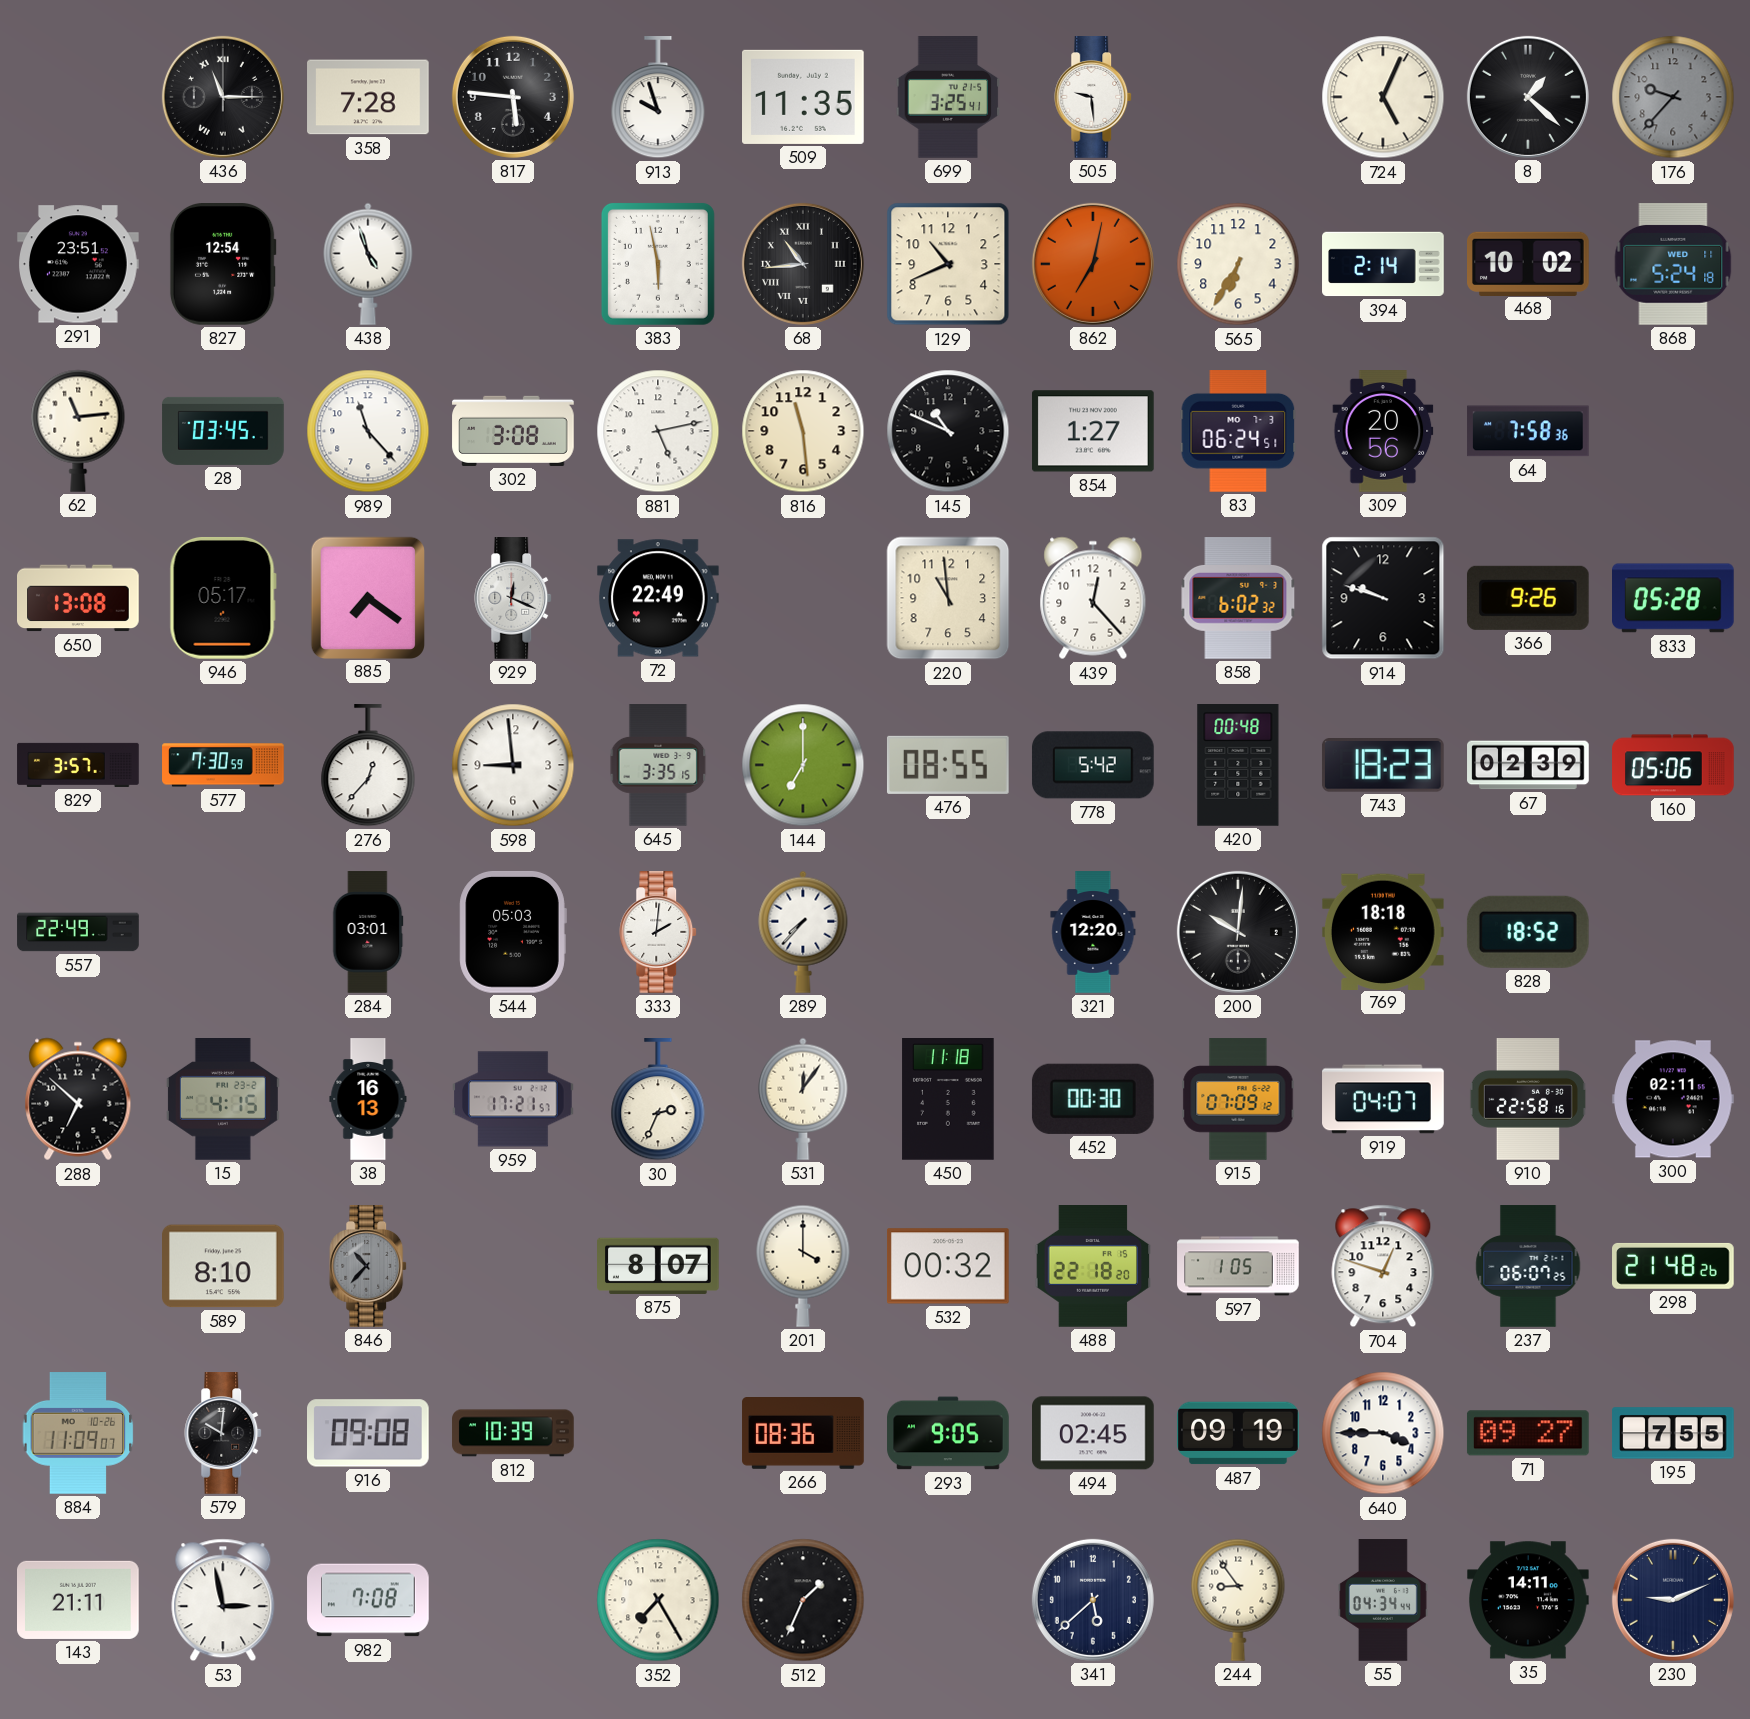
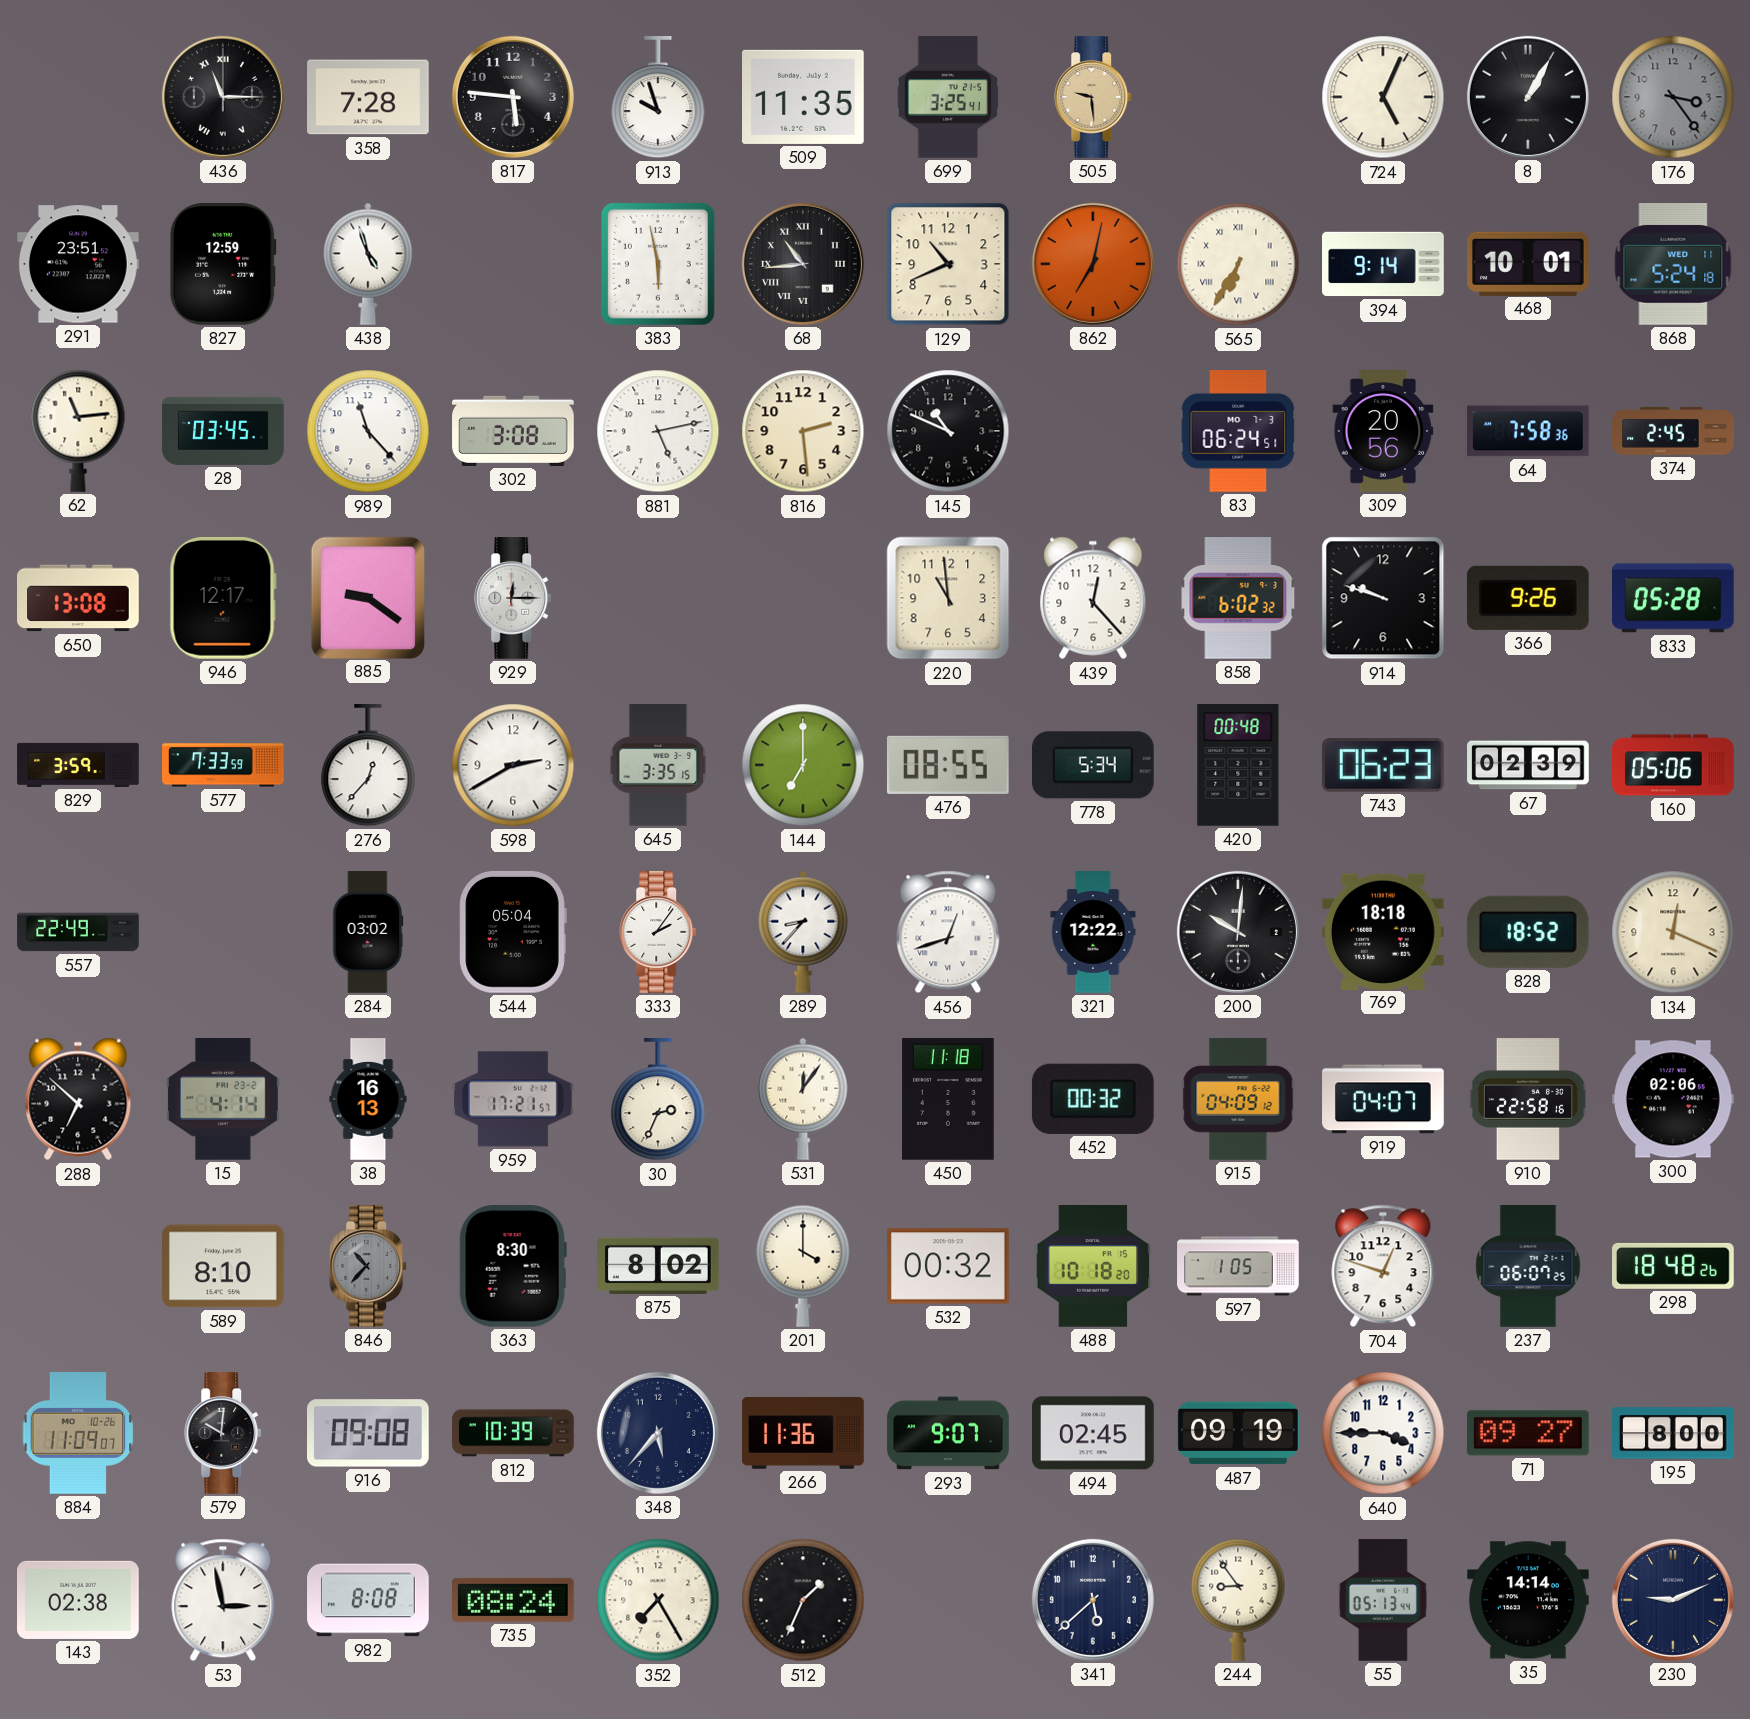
505 dial: white -> champagne
8: 1:22 -> 1:05
176: 9:37 -> 3:24
827: 12:54 -> 12:59
565 numerals: Arabic -> Roman
394: 2:14 -> 9:14
468: 10:02 -> 10:01
816: 11:29 -> 2:29
854: 1:27 -> none
374: none -> 2:45
946: 05:17 -> 12:17
885: 7:21 -> 9:21
929: 12:19 -> 12:15
72: 22:49 -> none
829: 3:57 -> 3:59
577: 7:30 -> 7:33
598: 8:59 -> 2:40
778: 5:42 -> 5:34
743: 18:23 -> 06:23
284: 03:01 -> 03:02
544: 05:03 -> 05:04
333: 2:01 -> 2:06
289: 7:37 -> 8:37
456: none -> 12:42
321: 12:20 -> 12:22
134: none -> 12:19
15: 4:15 -> 4:14
452: 00:30 -> 00:32
915: 07:09 -> 04:09
300: 02:11 -> 02:06
363: none -> 8:30
875: 8:07 -> 8:02
488: 22:18 -> 10:18
298: 21:48 -> 18:48
348: none -> 5:37
266: 08:36 -> 11:36
293: 9:05 -> 9:07
195: 7:55 -> 8:00
143: 21:11 -> 02:38
982: 7:08 -> 8:08
735: none -> 08:24
55: 04:34 -> 05:13
35: 14:11 -> 14:14
